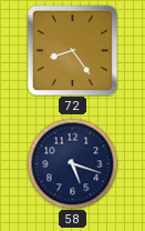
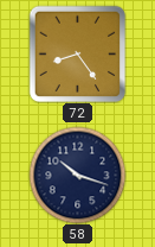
58: 5:18 -> 10:18
